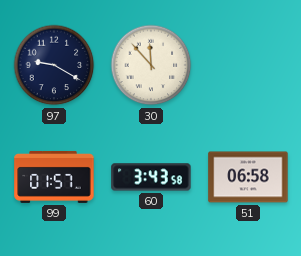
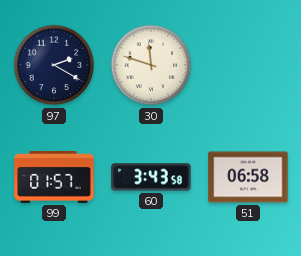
97: 9:20 -> 2:20
30: 11:53 -> 11:48
